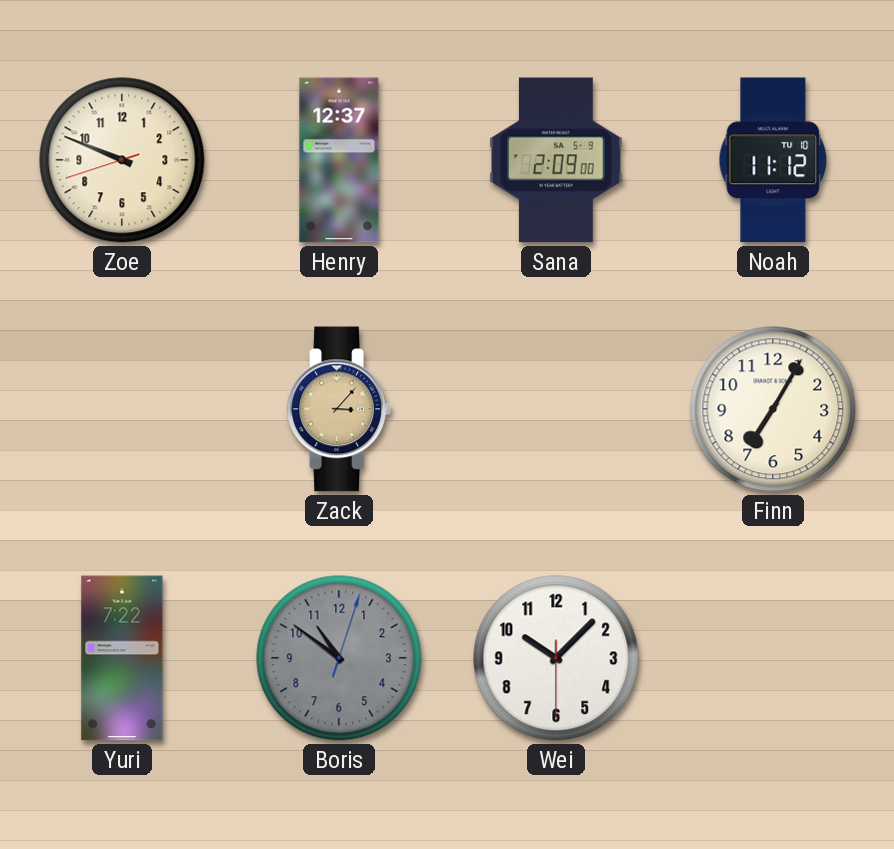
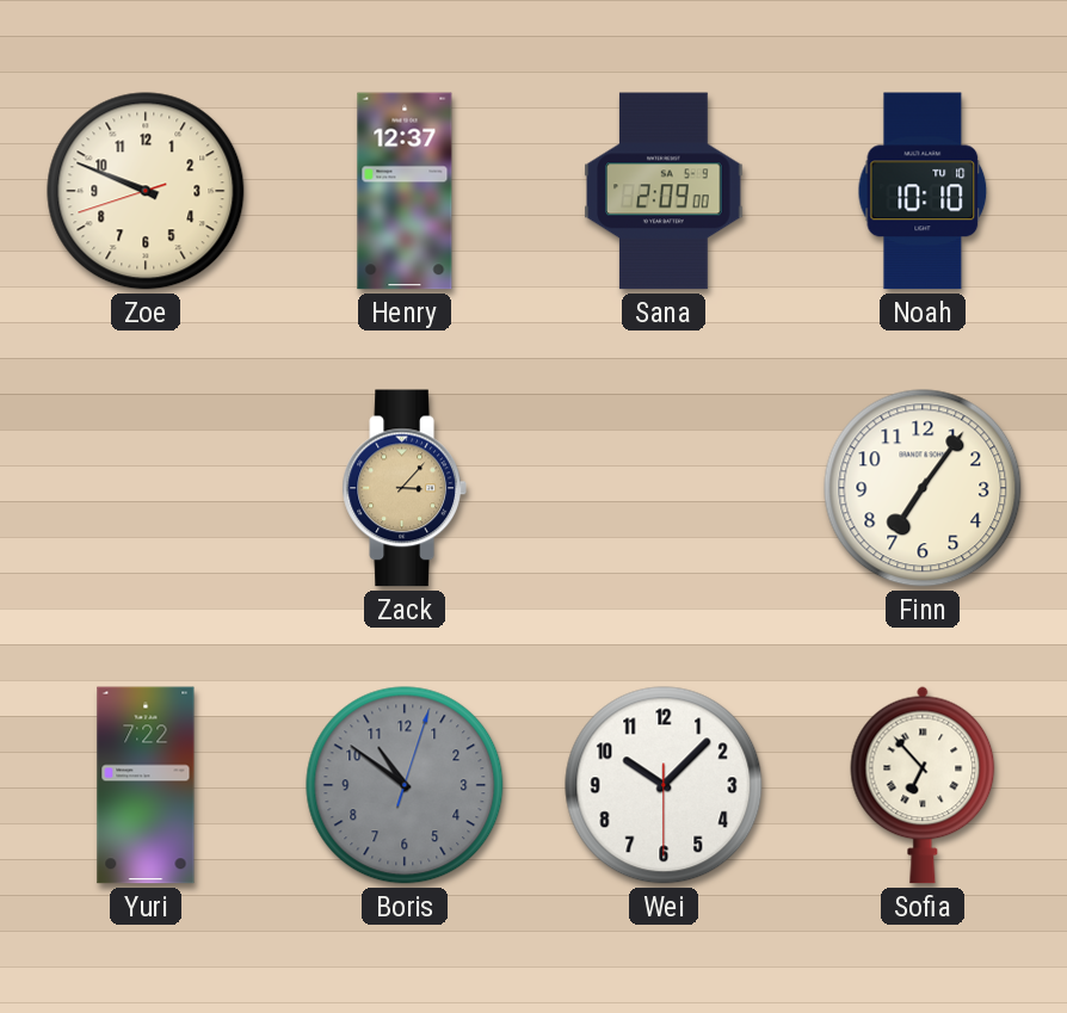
Noah: 11:12 -> 10:10
Finn: 7:05 -> 7:06
Sofia: none -> 6:53
